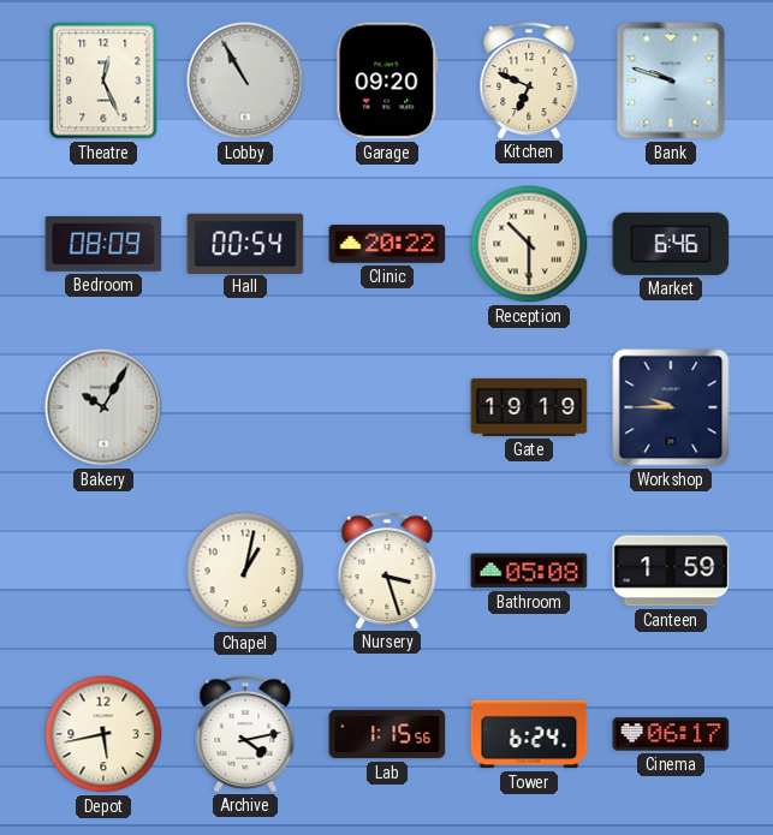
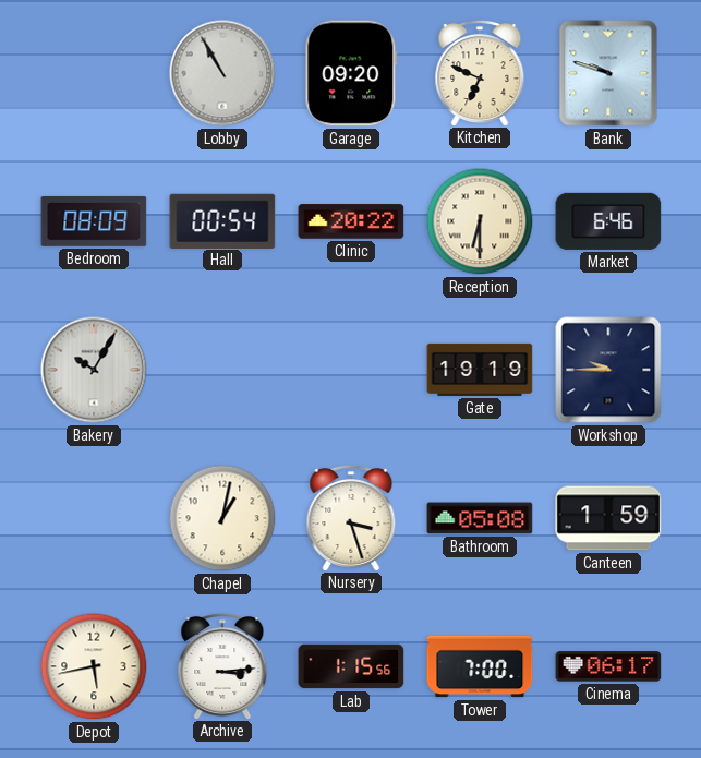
Theatre: 12:26 -> none
Reception: 10:30 -> 6:30
Archive: 4:13 -> 3:14
Tower: 6:24 -> 7:00
